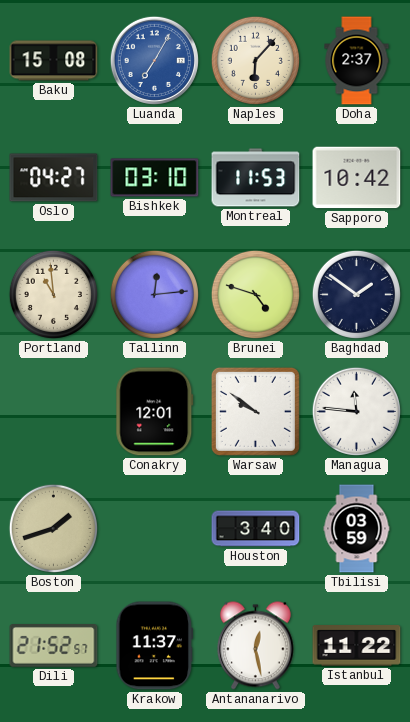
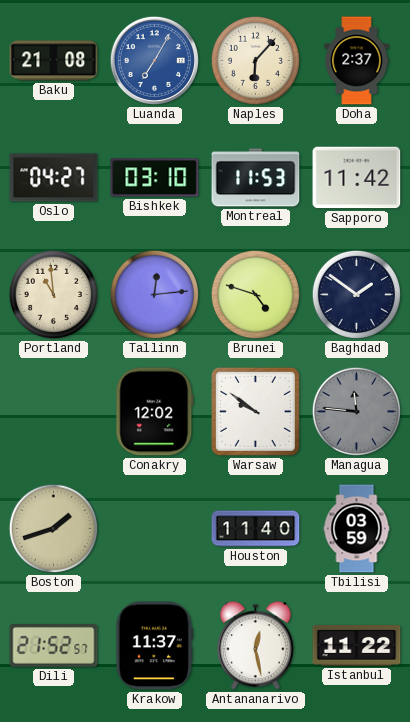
Baku: 15:08 -> 21:08
Sapporo: 10:42 -> 11:42
Conakry: 12:01 -> 12:02
Managua dial: white -> grey
Houston: 3:40 -> 11:40
